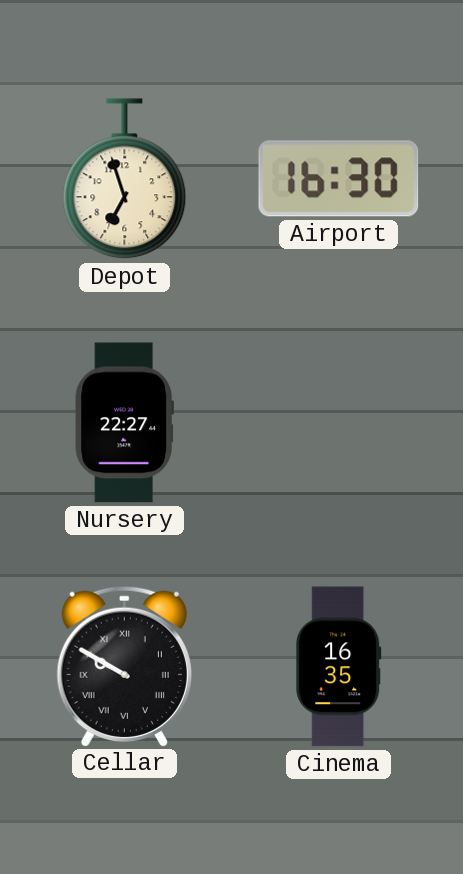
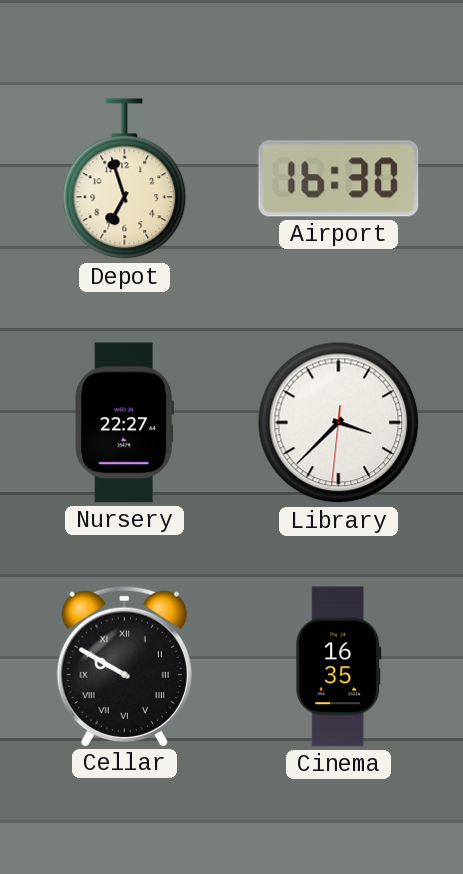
Library: none -> 3:37
